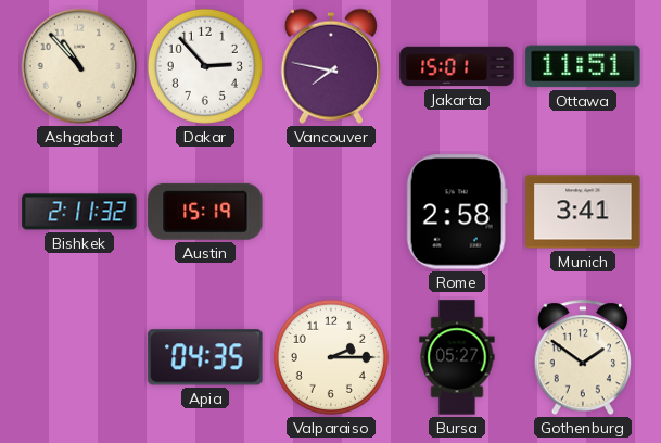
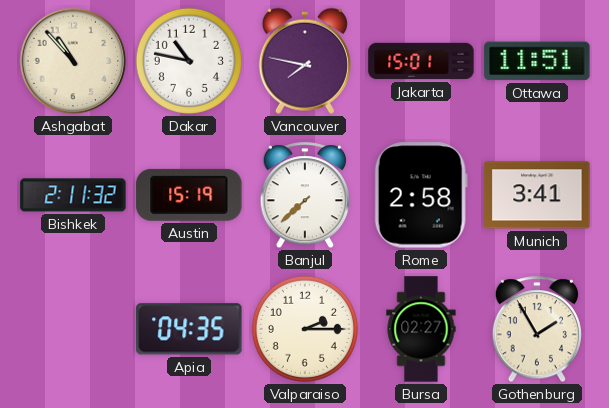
Dakar: 2:53 -> 10:47
Banjul: none -> 7:38
Bursa: 05:27 -> 02:27
Gothenburg: 1:51 -> 1:55
